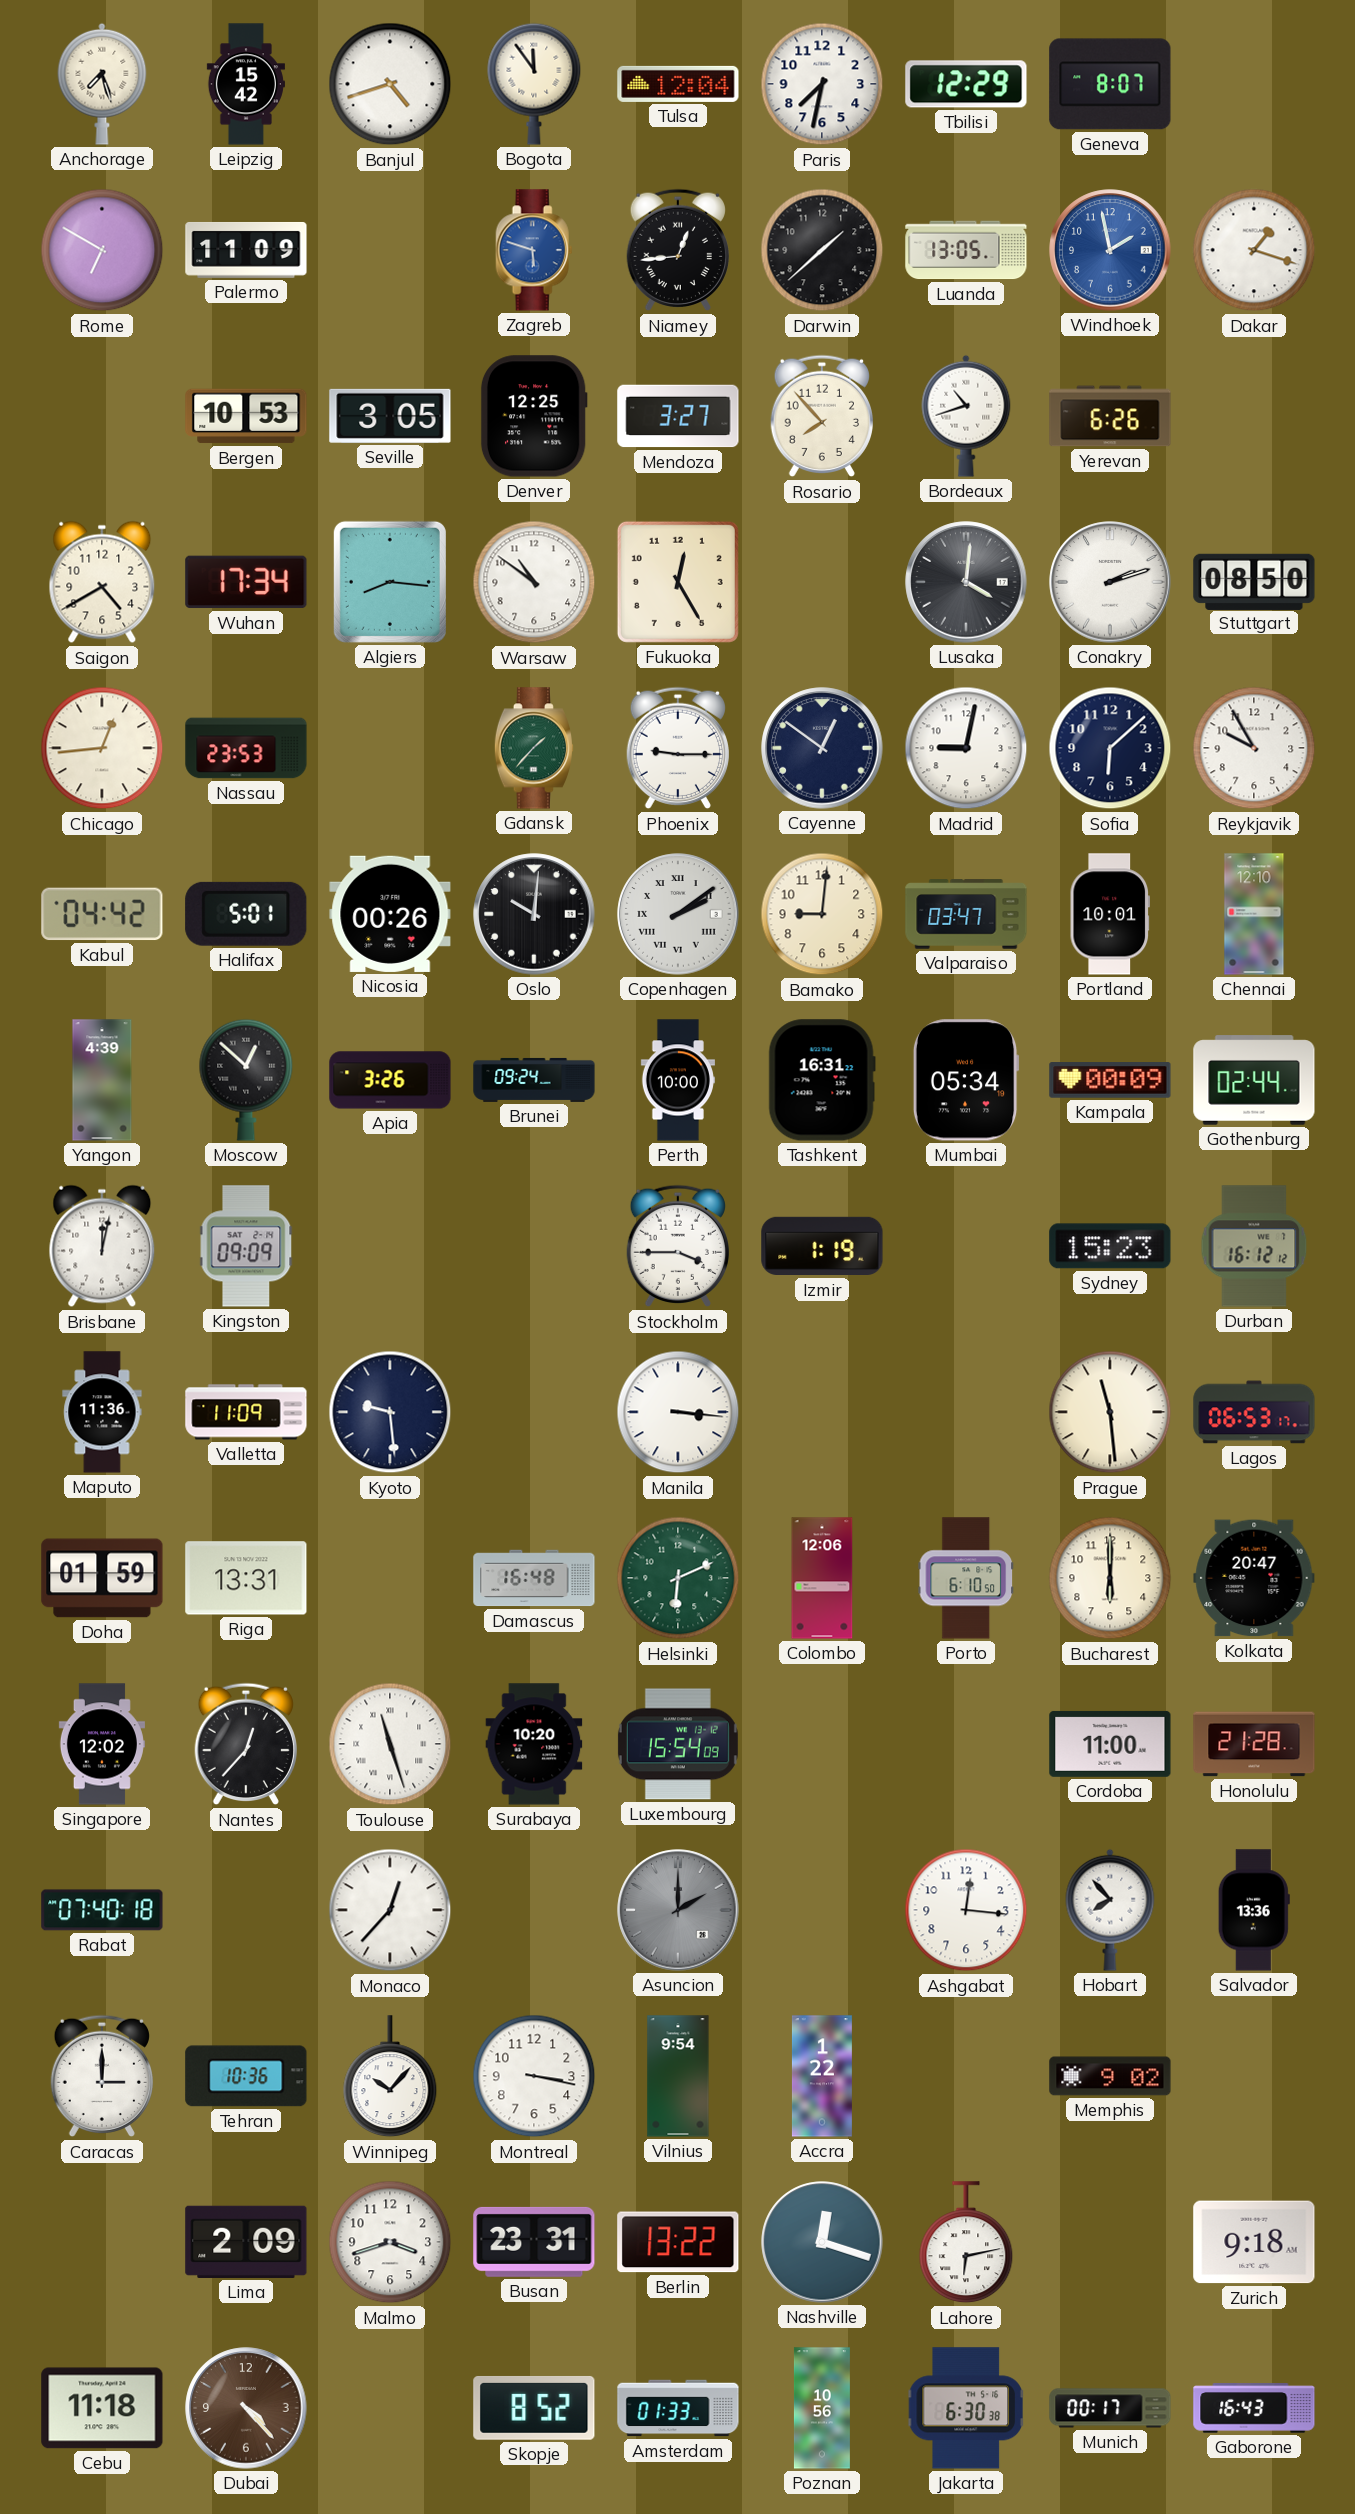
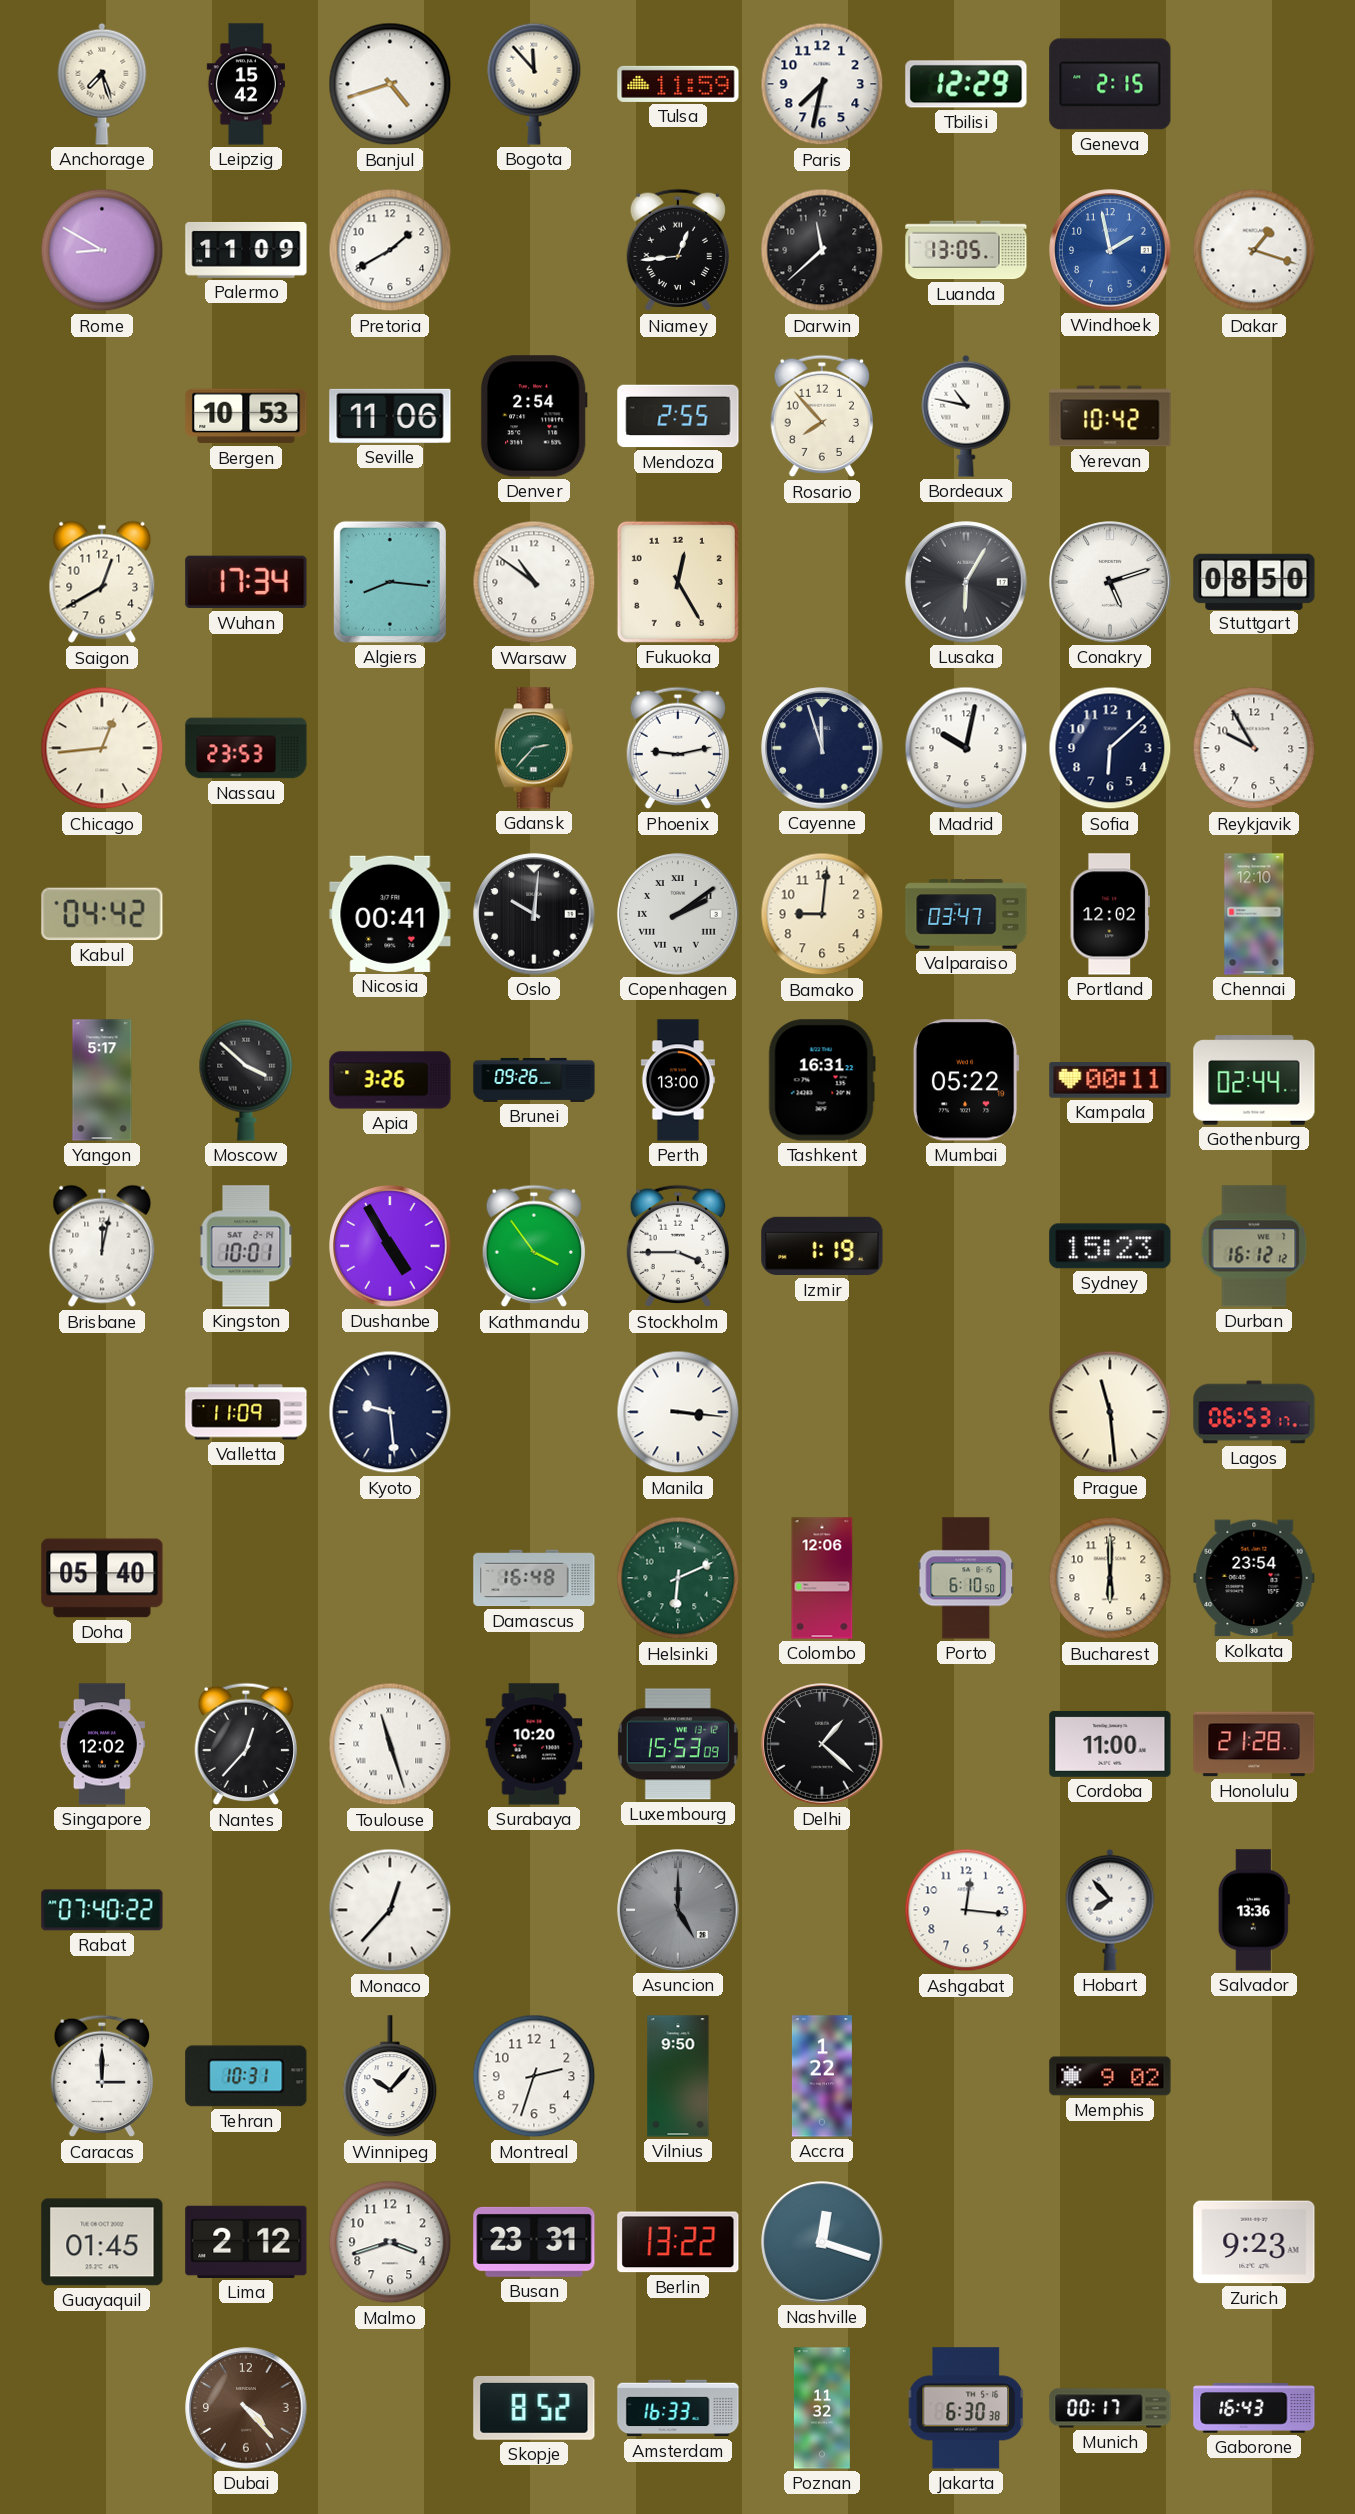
Bogota: 11:54 -> 11:53
Tulsa: 12:04 -> 11:59
Geneva: 8:07 -> 2:15
Rome: 6:50 -> 8:50
Pretoria: none -> 1:40
Zagreb: 5:48 -> none
Darwin: 1:38 -> 11:38
Seville: 3:05 -> 11:06
Denver: 12:25 -> 2:54
Mendoza: 3:27 -> 2:55
Bordeaux: 10:42 -> 10:47
Yerevan: 6:26 -> 10:42
Saigon: 4:40 -> 12:40
Lusaka: 4:01 -> 6:05
Conakry: 2:12 -> 5:12
Gdansk: 1:37 -> 2:37
Phoenix: 9:15 -> 9:13
Cayenne: 12:51 -> 11:57
Madrid: 9:02 -> 10:02
Halifax: 5:01 -> none
Nicosia: 00:26 -> 00:41
Portland: 10:01 -> 12:02
Yangon: 4:39 -> 5:17
Moscow: 12:52 -> 3:52
Brunei: 09:24 -> 09:26
Perth: 10:00 -> 13:00
Mumbai: 05:34 -> 05:22
Kampala: 00:09 -> 00:11
Kingston: 09:09 -> 10:01
Dushanbe: none -> 4:55
Kathmandu: none -> 3:54
Maputo: 11:36 -> none
Doha: 01:59 -> 05:40
Riga: 13:31 -> none
Kolkata: 20:47 -> 23:54
Luxembourg: 15:54 -> 15:53
Delhi: none -> 1:22
Rabat: 07:40:18 -> 07:40:22
Asuncion: 2:00 -> 5:00
Tehran: 10:36 -> 10:31
Montreal: 3:17 -> 2:33
Vilnius: 9:54 -> 9:50
Guayaquil: none -> 01:45
Lima: 2:09 -> 2:12
Lahore: 6:13 -> none
Zurich: 9:18 -> 9:23
Cebu: 11:18 -> none
Amsterdam: 01:33 -> 16:33
Poznan: 10:56 -> 11:32
